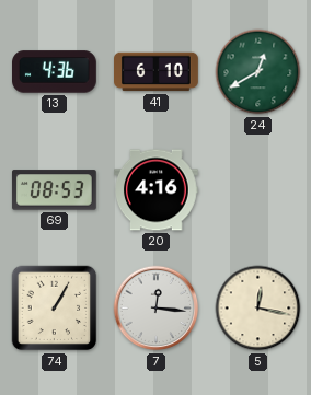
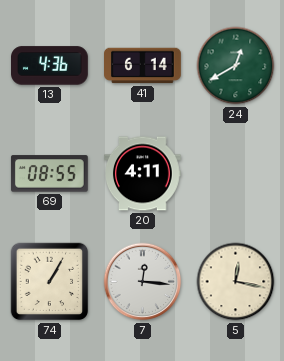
41: 6:10 -> 6:14
69: 08:53 -> 08:55
20: 4:16 -> 4:11
